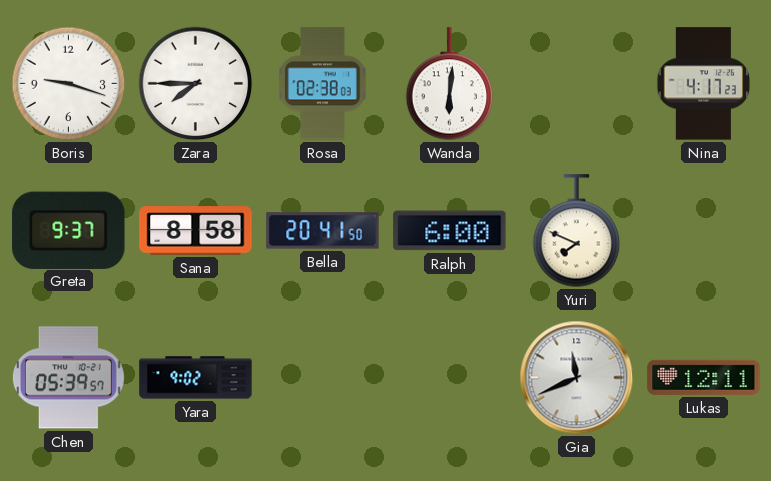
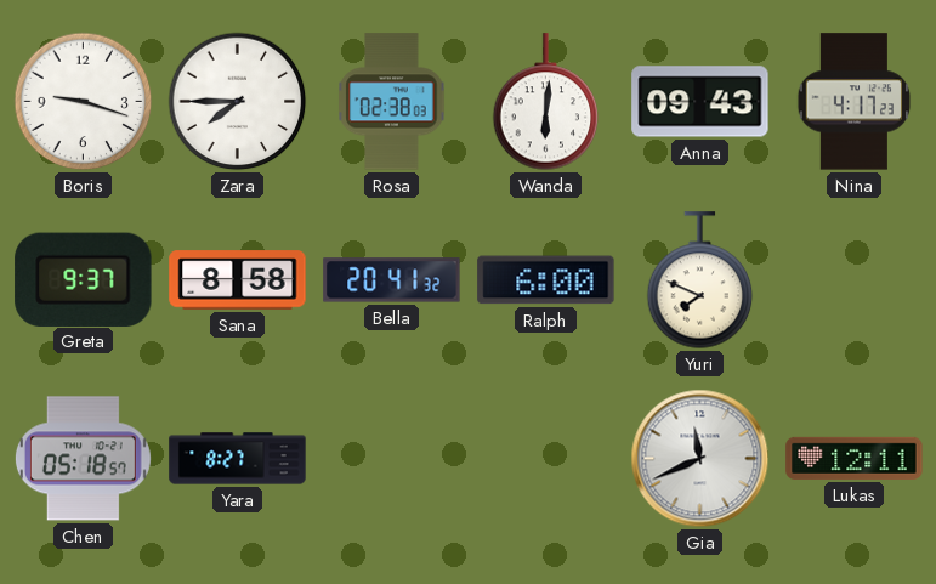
Anna: none -> 09:43
Bella: 20:41:50 -> 20:41:32
Chen: 05:39 -> 05:18
Yara: 9:02 -> 8:27
